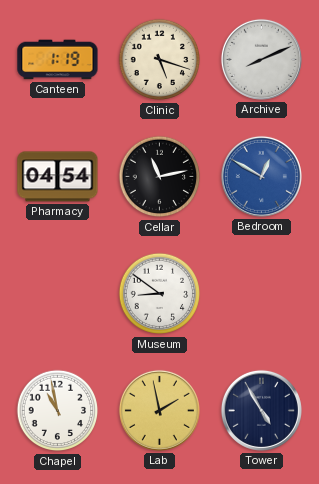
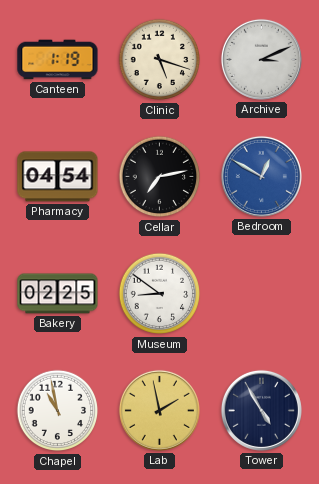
Archive: 8:11 -> 3:11
Cellar: 11:13 -> 7:13
Bakery: none -> 02:25
